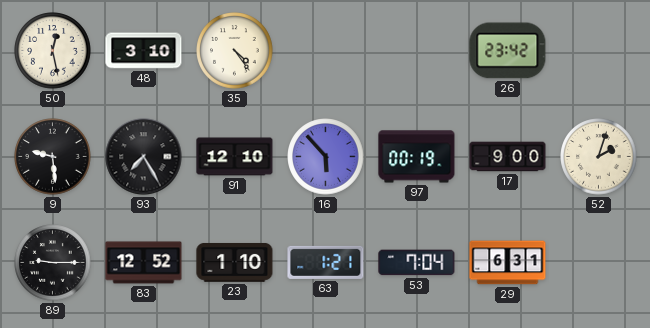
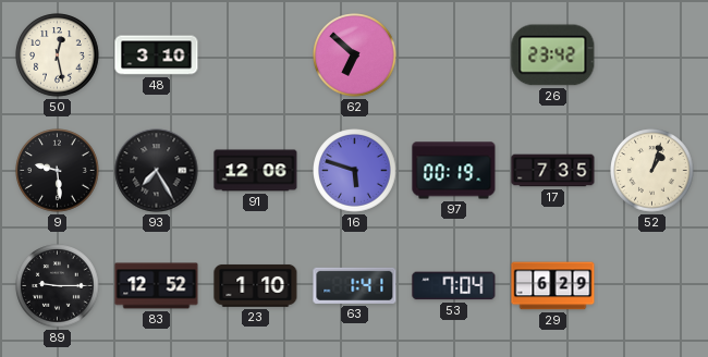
35: 4:24 -> none
62: none -> 6:52
91: 12:10 -> 12:06
16: 5:53 -> 5:48
17: 9:00 -> 7:35
52: 2:03 -> 1:03
63: 1:21 -> 1:41
29: 6:31 -> 6:29
